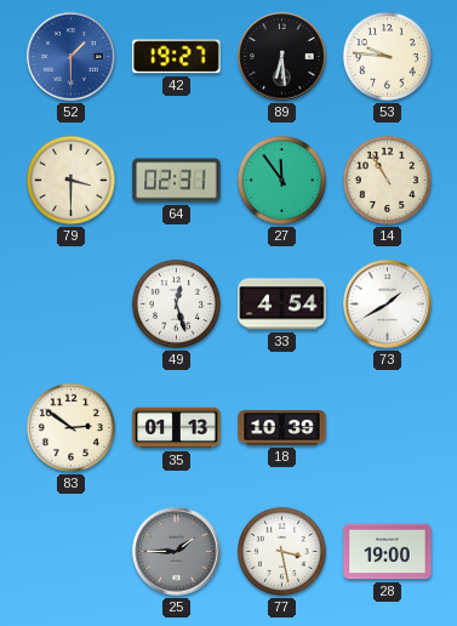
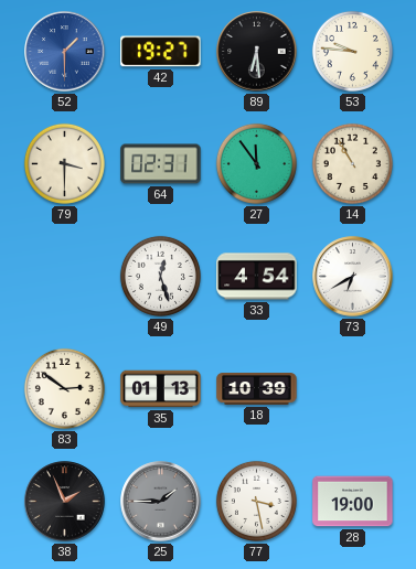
73: 1:40 -> 6:40
38: none -> 1:56
